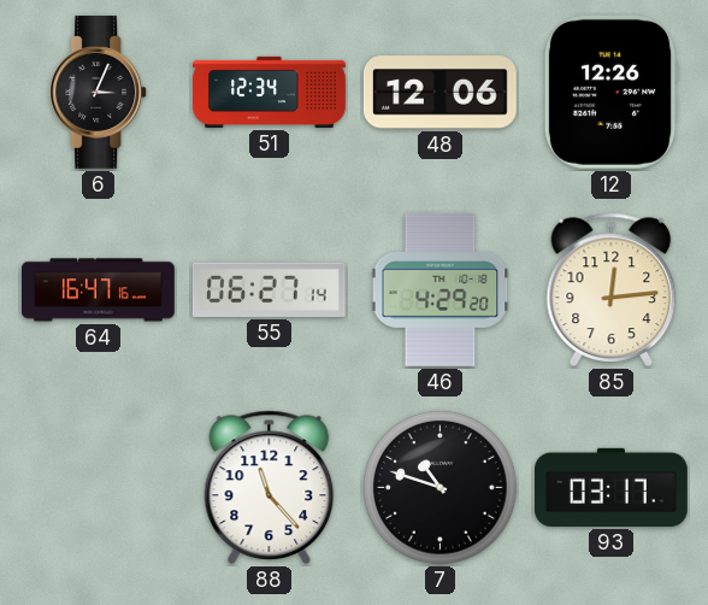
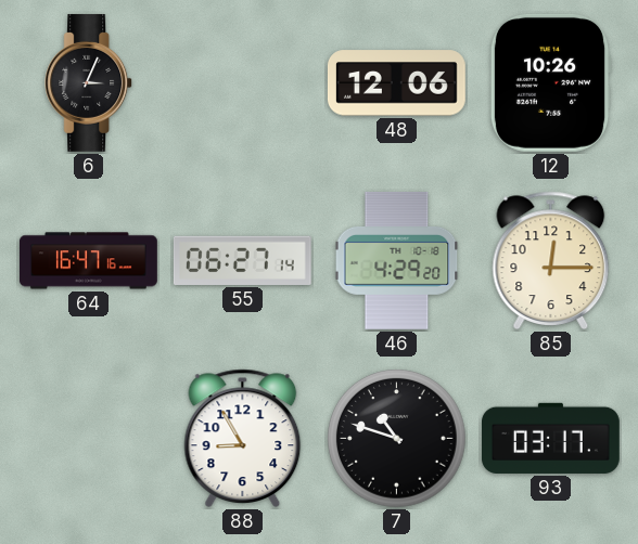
51: 12:34 -> none
12: 12:26 -> 10:26
85: 12:14 -> 12:15
88: 11:23 -> 8:55
